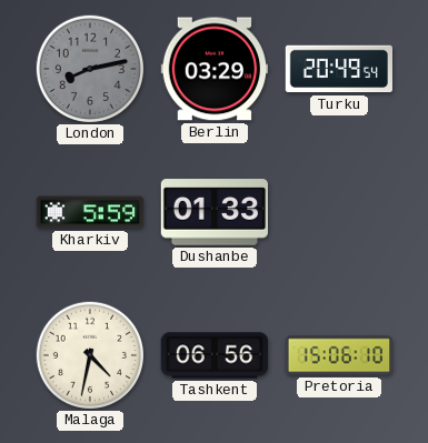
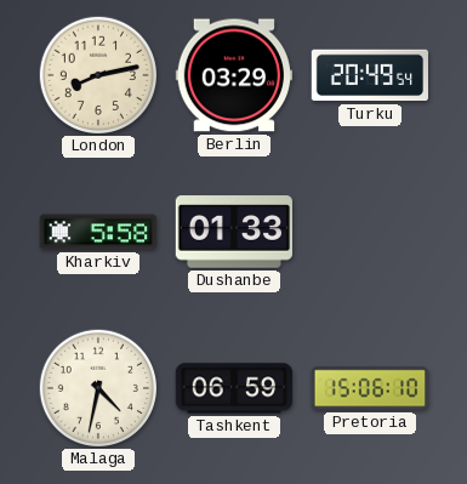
London dial: grey -> cream
Kharkiv: 5:59 -> 5:58
Tashkent: 06:56 -> 06:59
